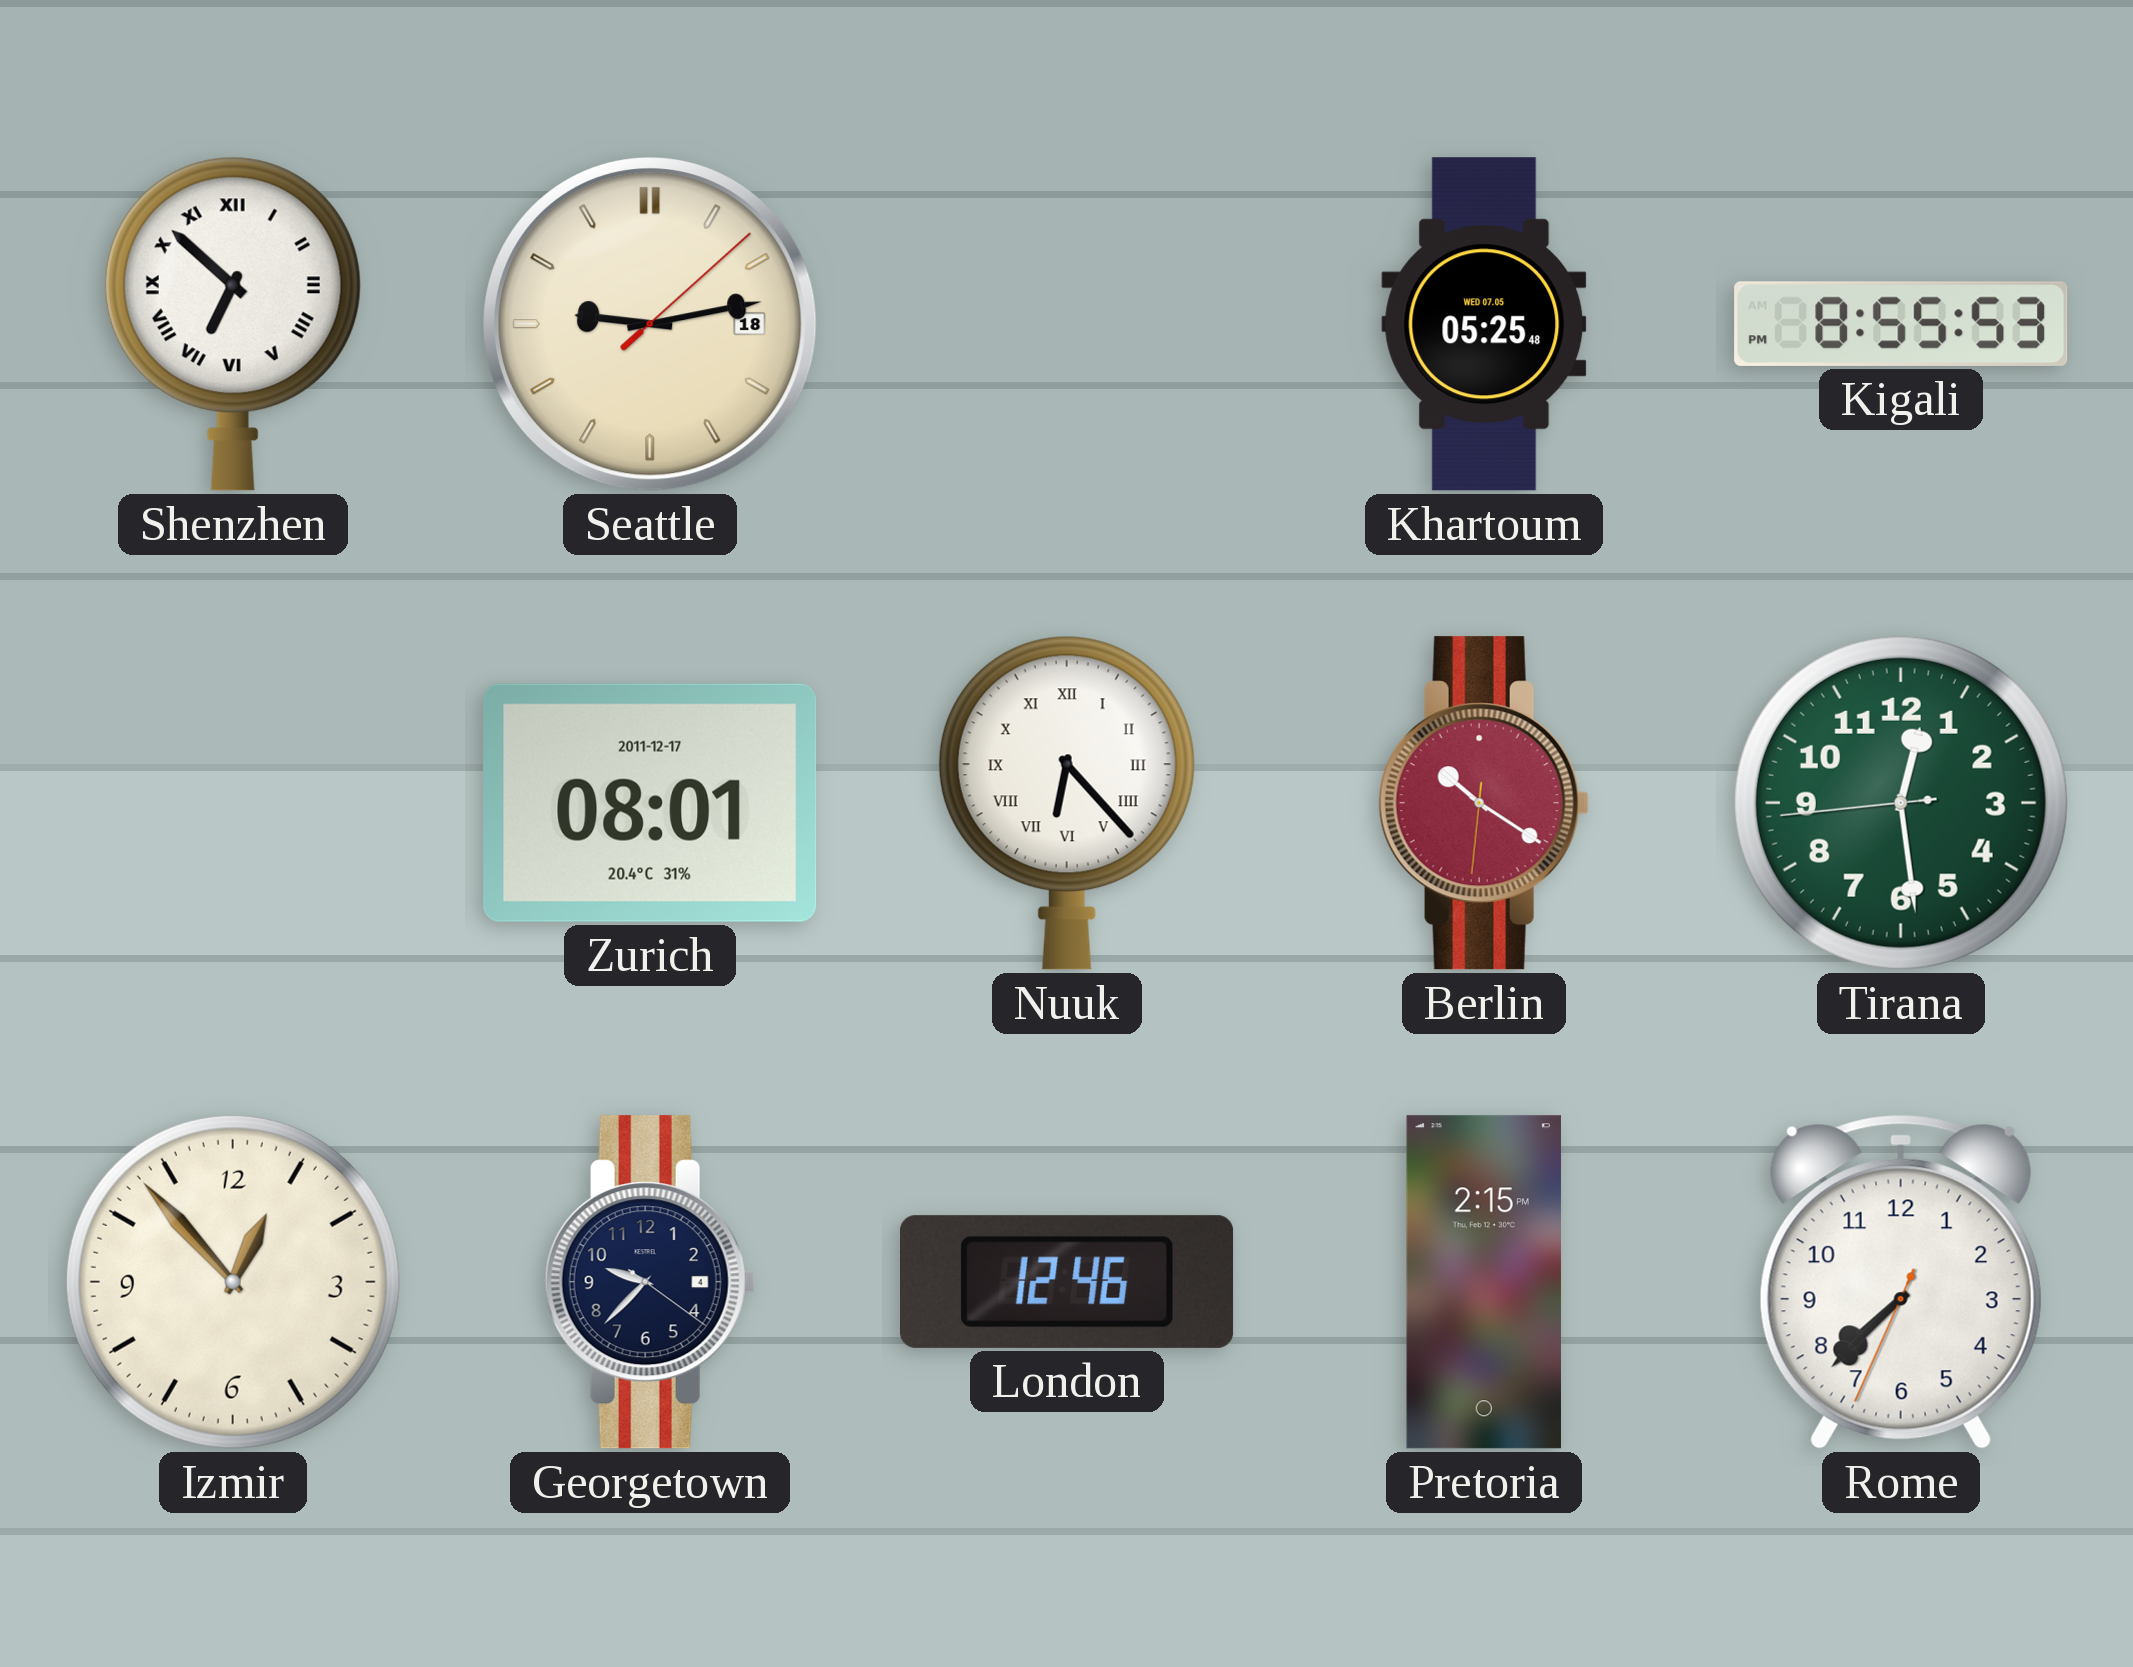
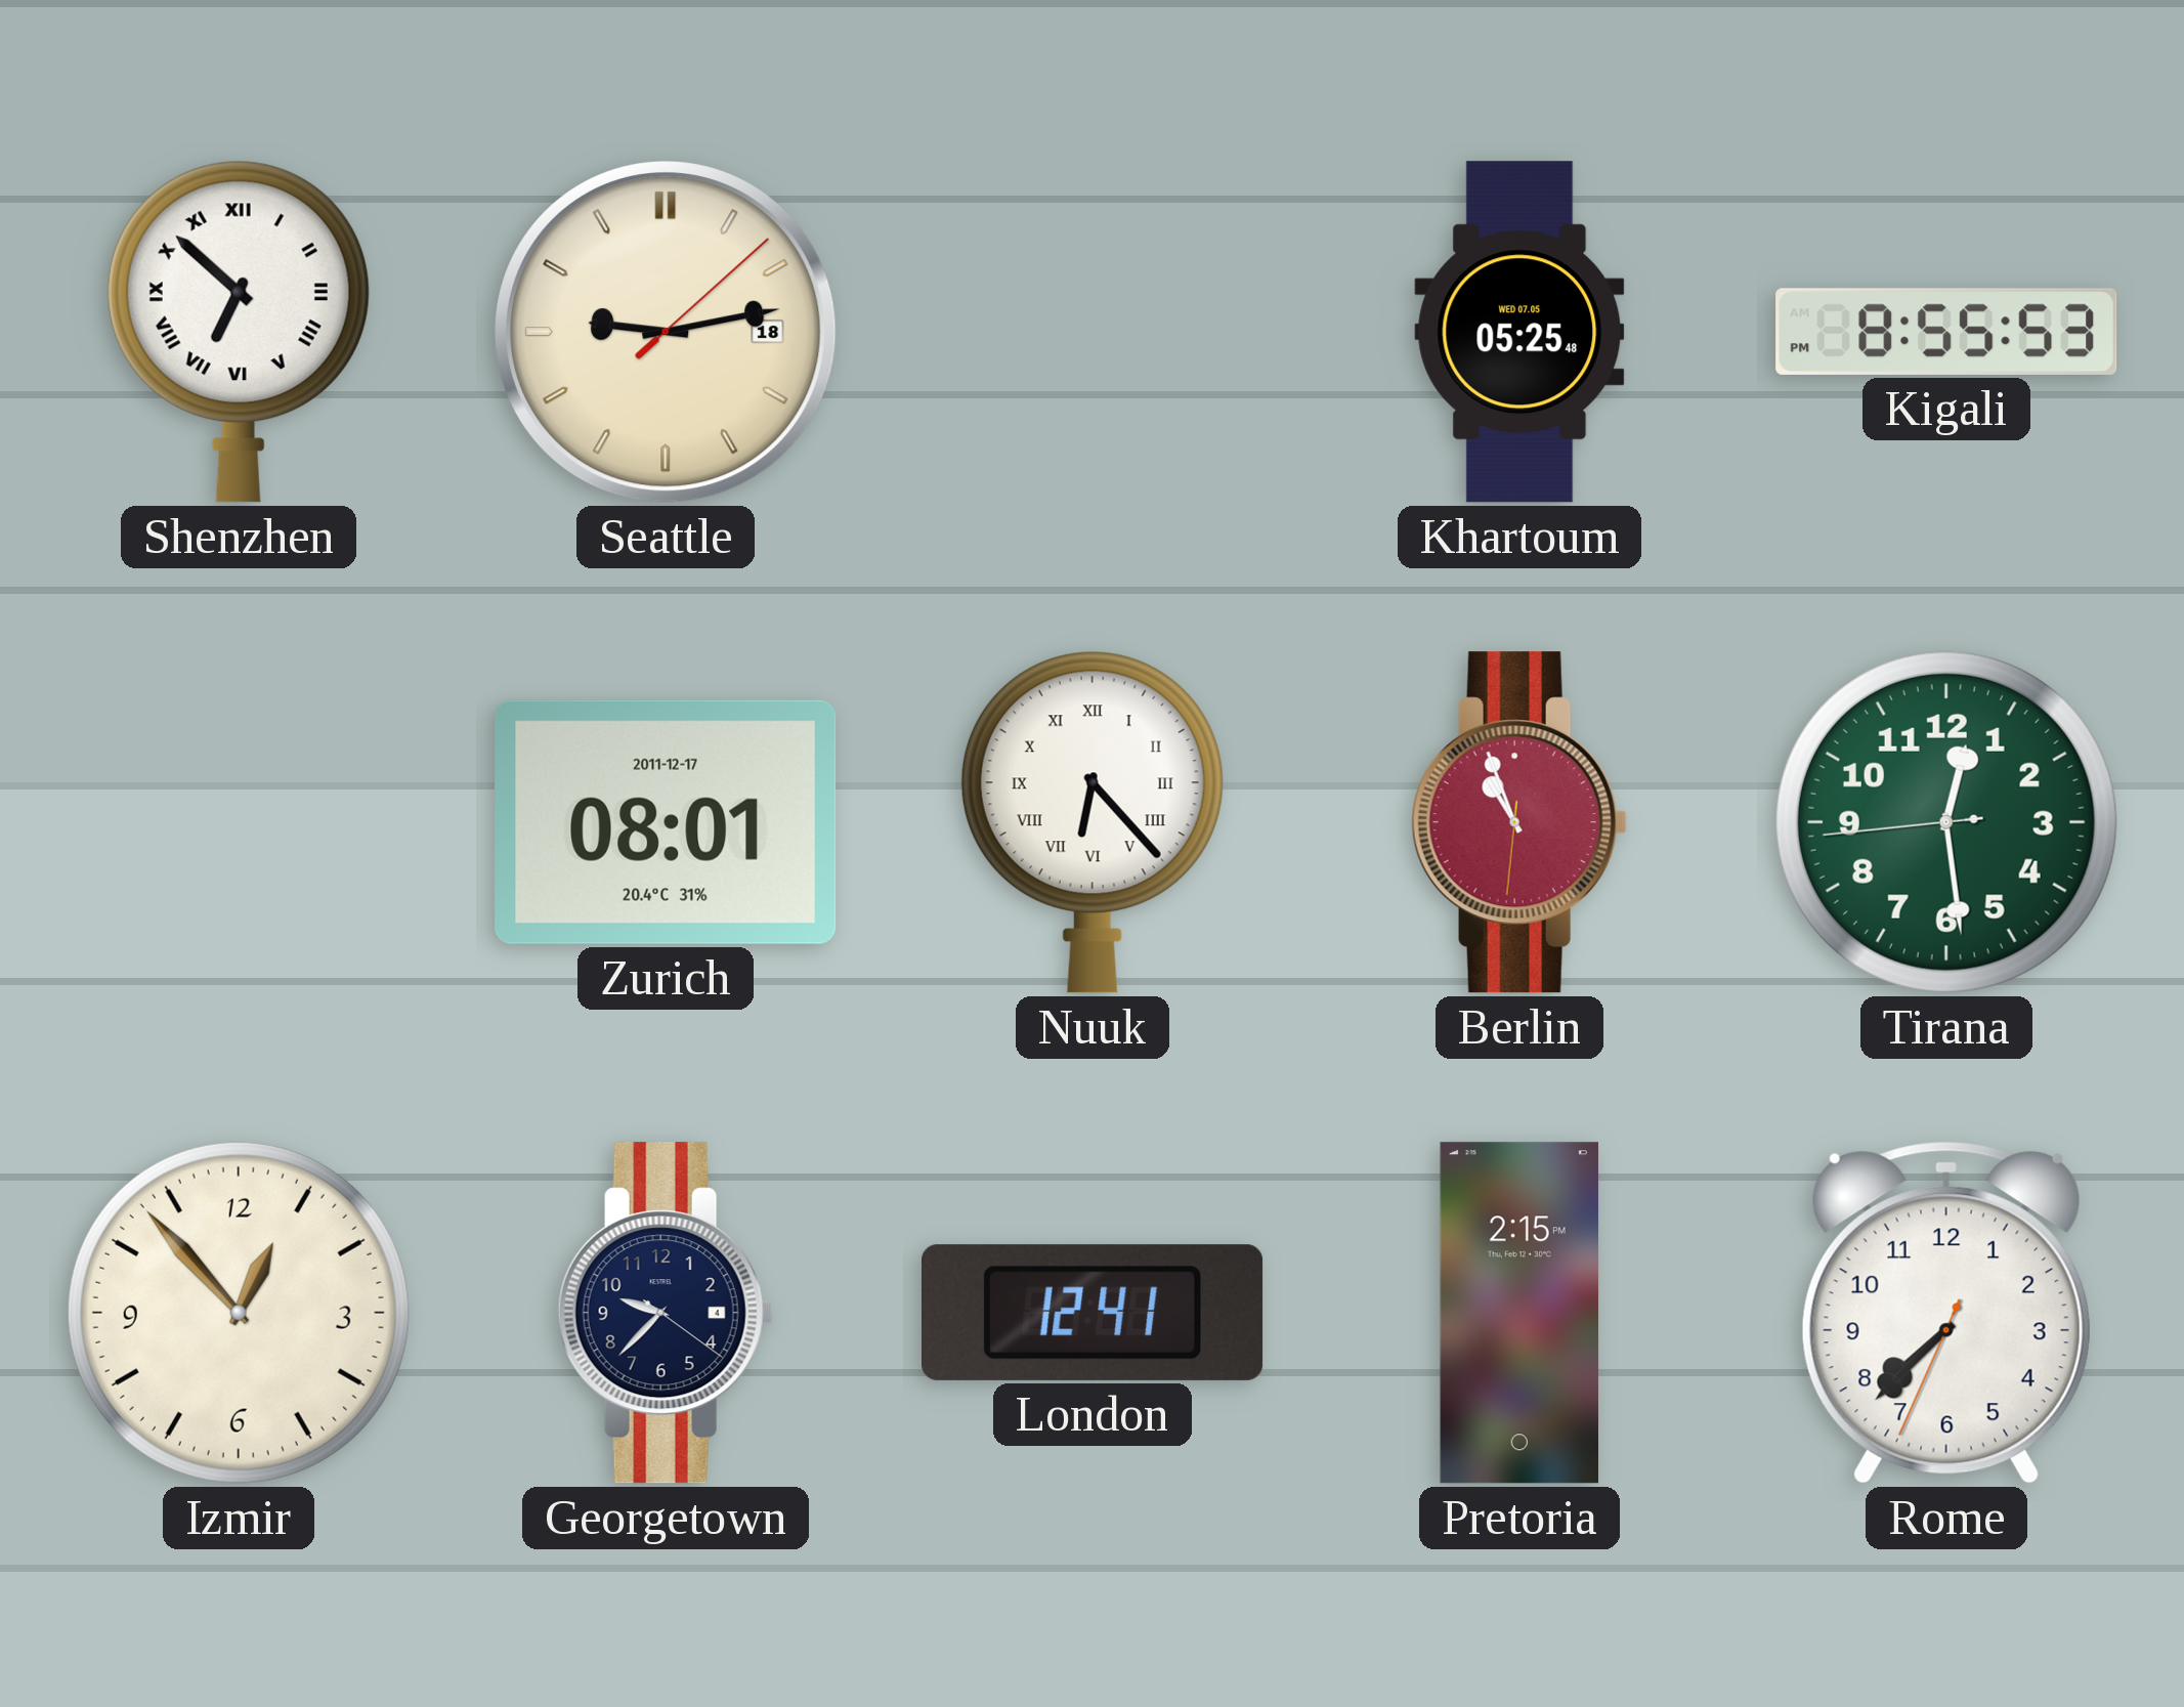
Berlin: 10:20 -> 10:56
London: 12:46 -> 12:41
